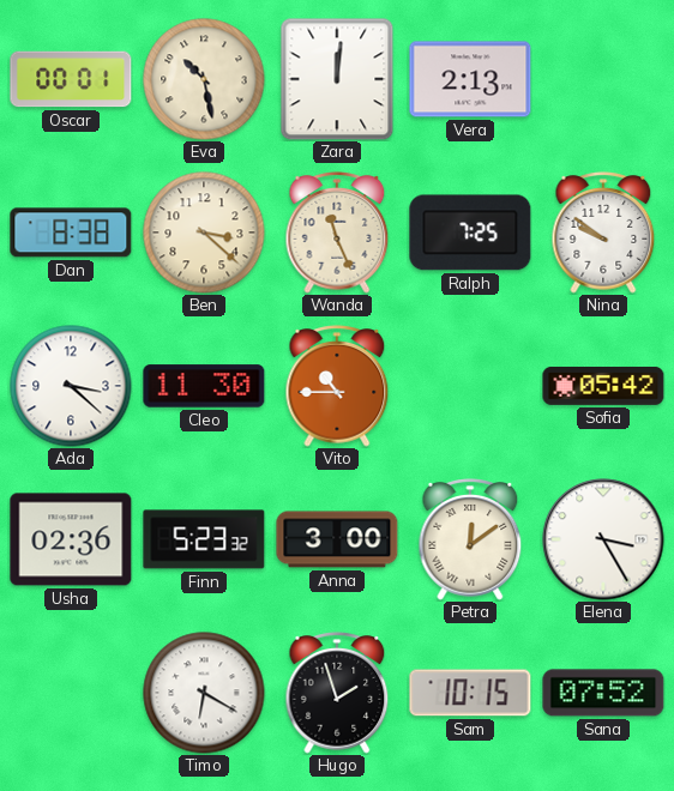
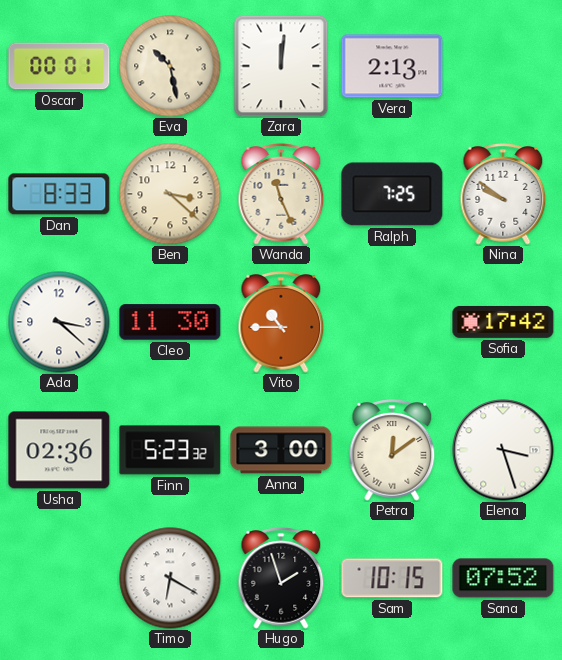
Dan: 8:38 -> 8:33
Sofia: 05:42 -> 17:42
Elena: 3:25 -> 3:27
